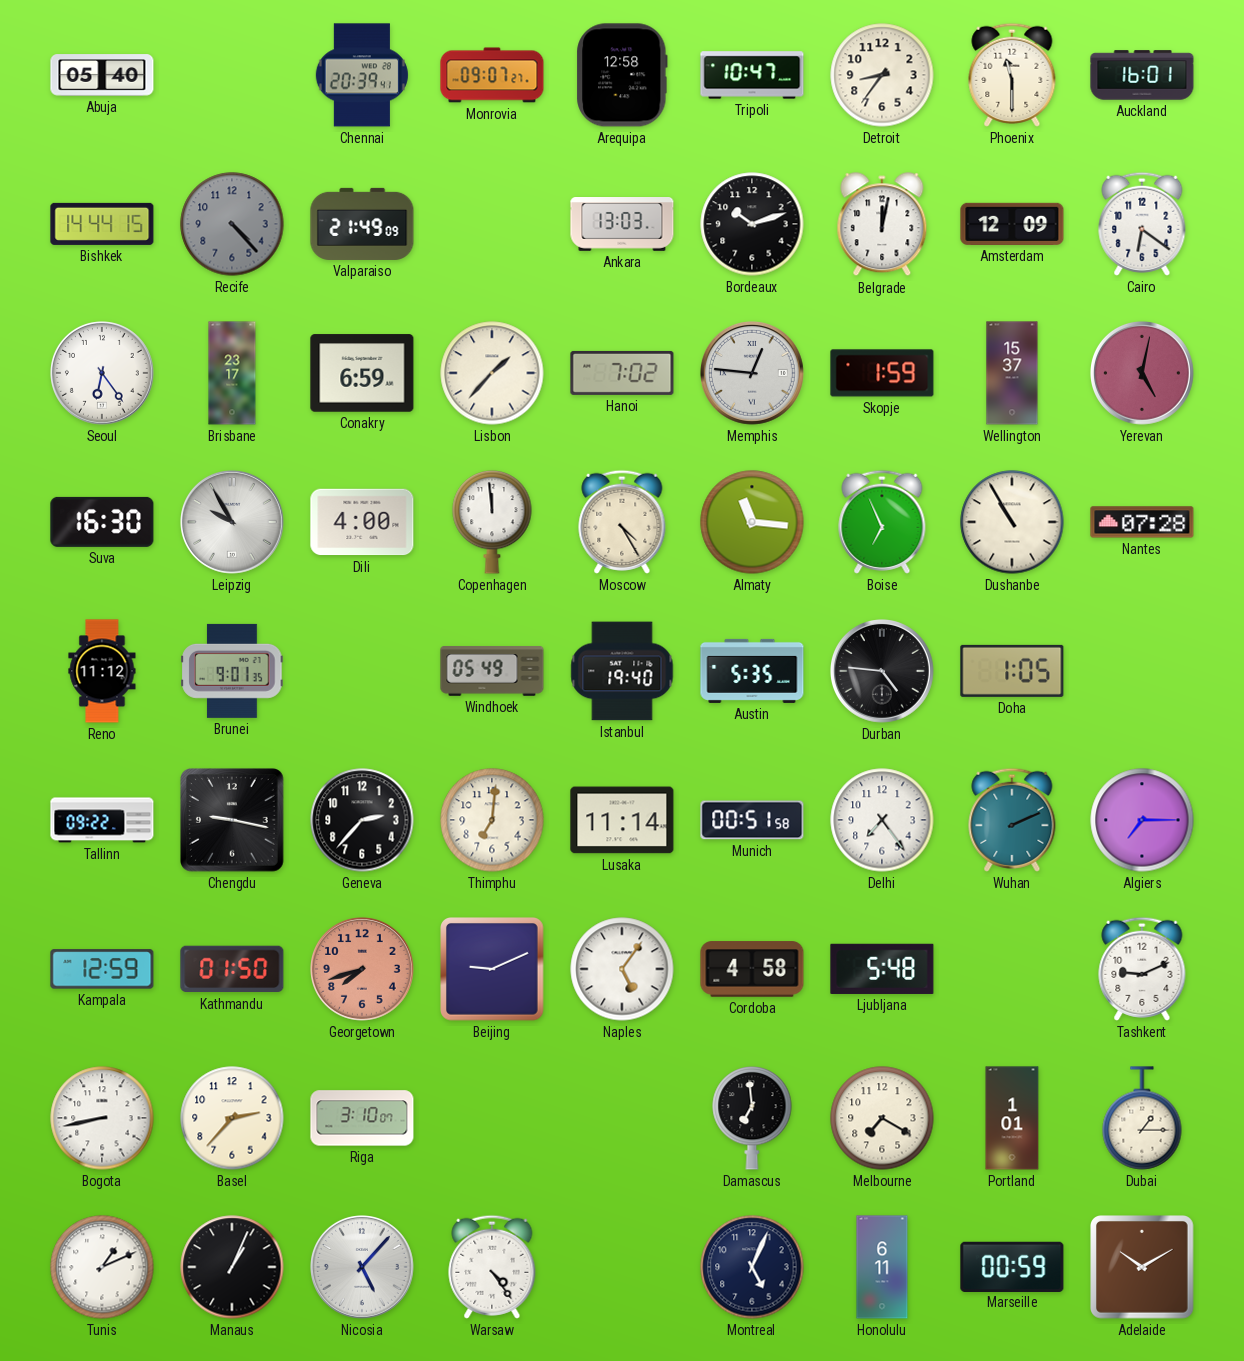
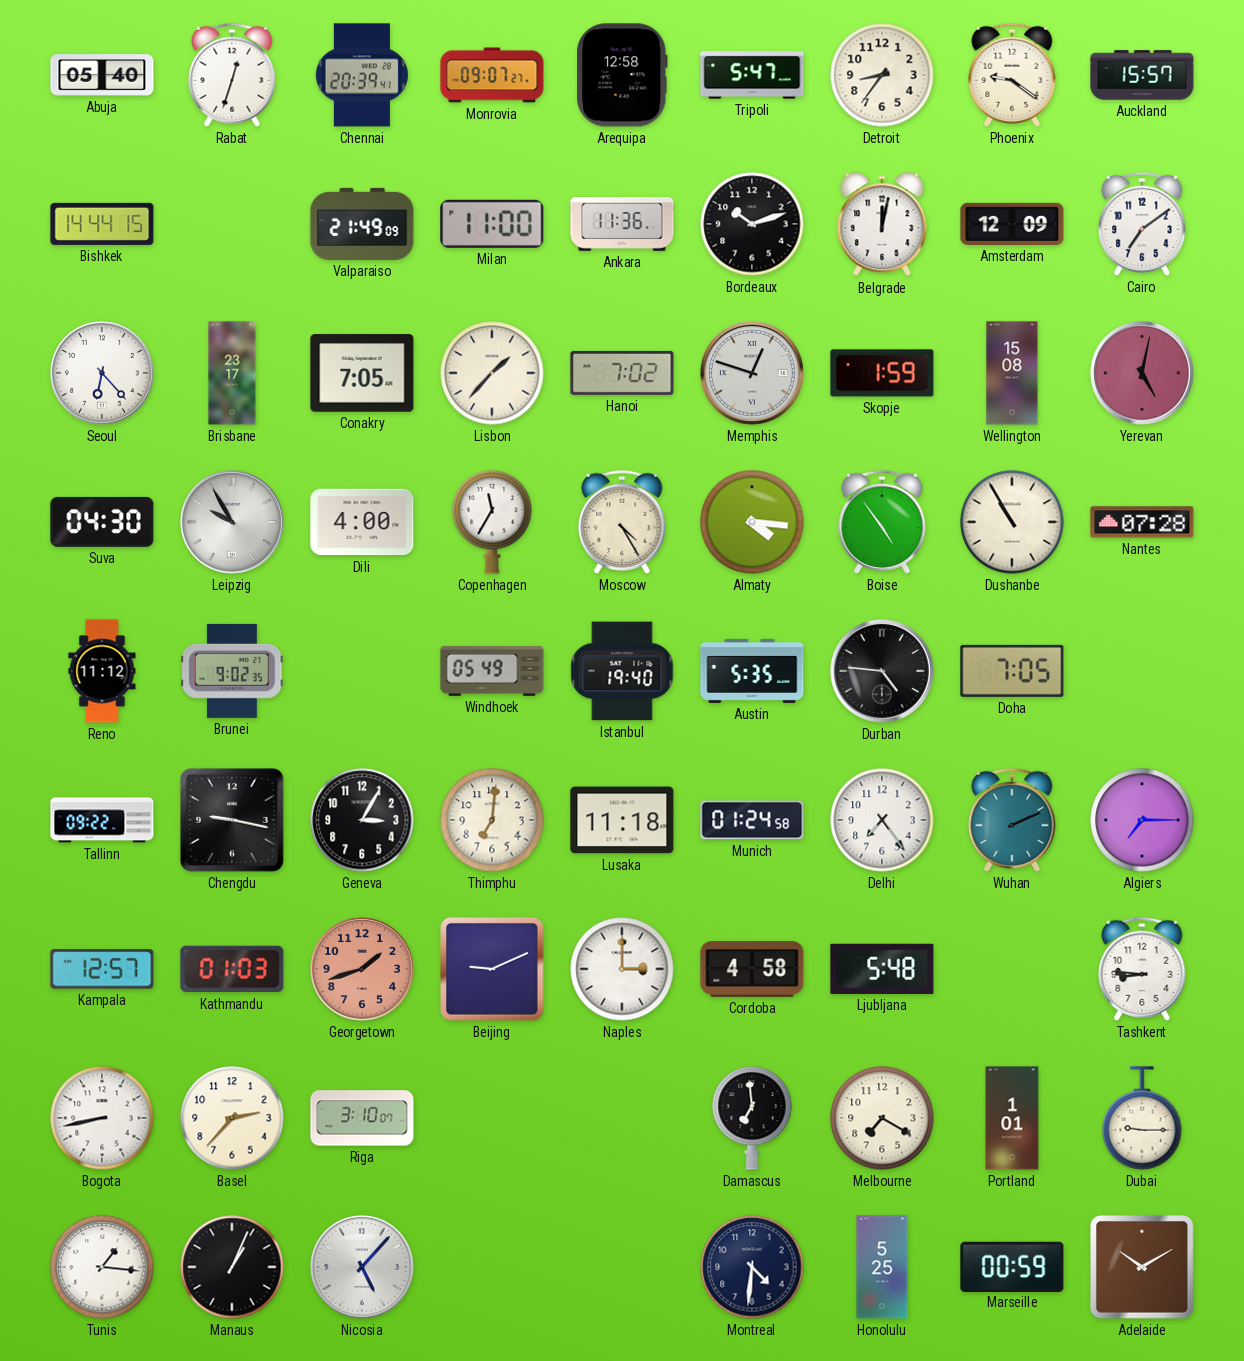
Rabat: none -> 12:33
Tripoli: 10:47 -> 5:47
Phoenix: 11:30 -> 9:21
Auckland: 16:01 -> 15:57
Recife: 4:23 -> none
Milan: none -> 11:00
Ankara: 13:03 -> 11:36
Cairo: 6:21 -> 7:09
Seoul: 6:24 -> 6:23
Conakry: 6:59 -> 7:05
Memphis: 12:46 -> 12:48
Wellington: 15:37 -> 15:08
Suva: 16:30 -> 04:30
Copenhagen: 11:59 -> 11:35
Almaty: 11:16 -> 4:16
Boise: 6:56 -> 4:54
Brunei: 9:01 -> 9:02
Doha: 1:05 -> 7:05
Geneva: 2:37 -> 3:05
Lusaka: 11:14 -> 11:18
Munich: 00:51 -> 01:24
Kampala: 12:59 -> 12:57
Kathmandu: 01:50 -> 01:03
Georgetown: 7:42 -> 1:42
Naples: 5:06 -> 3:00
Tashkent: 9:11 -> 8:46
Dubai: 1:15 -> 9:15
Tunis: 1:11 -> 1:16
Warsaw: 4:24 -> none
Montreal: 5:04 -> 4:31
Honolulu: 6:11 -> 5:25
